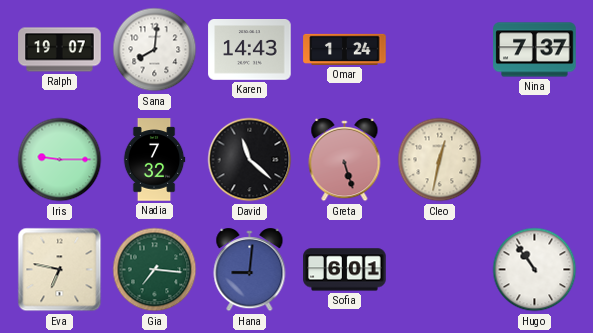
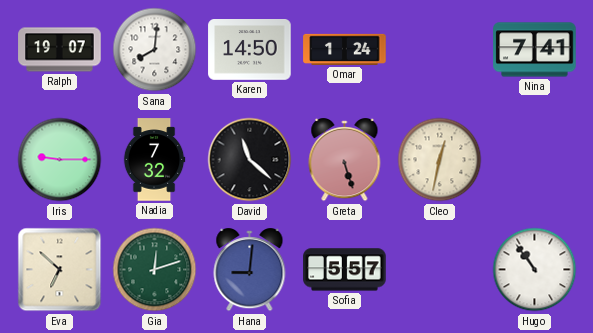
Karen: 14:43 -> 14:50
Nina: 7:37 -> 7:41
Eva: 6:47 -> 6:52
Gia: 7:16 -> 12:12
Sofia: 6:01 -> 5:57
